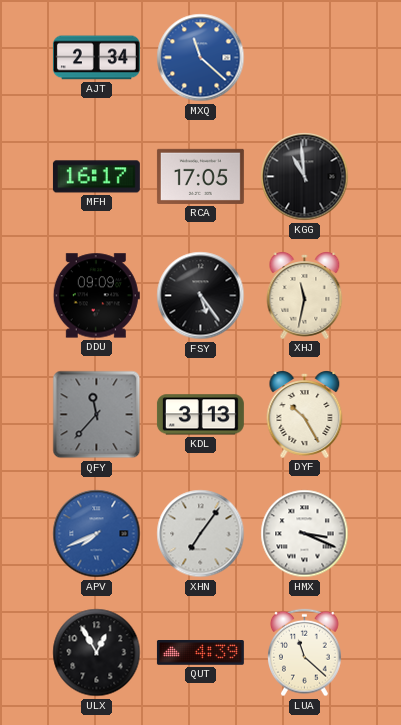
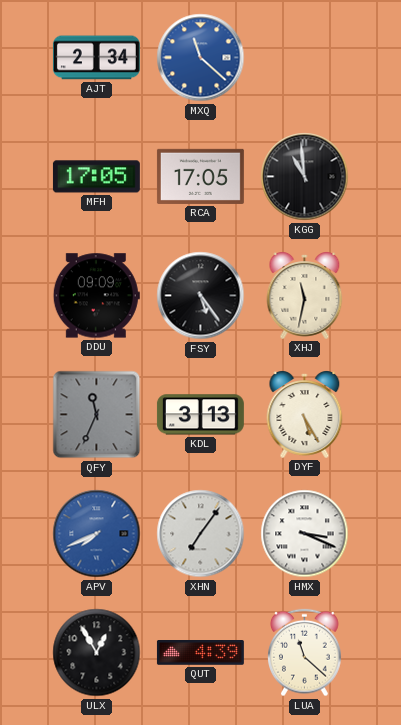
MFH: 16:17 -> 17:05
QFY: 11:37 -> 11:34
DYF: 10:25 -> 5:25
